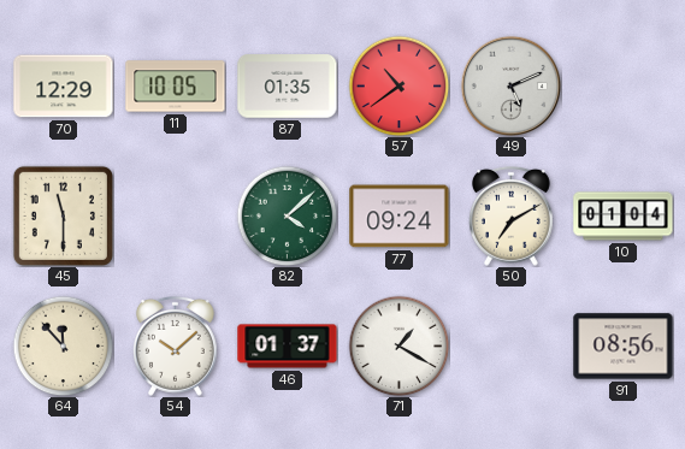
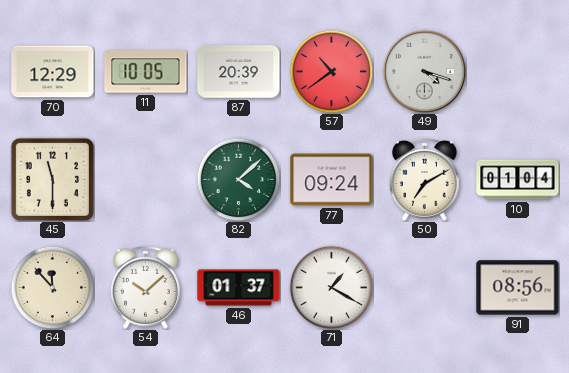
87: 01:35 -> 20:39
49: 5:11 -> 4:18
